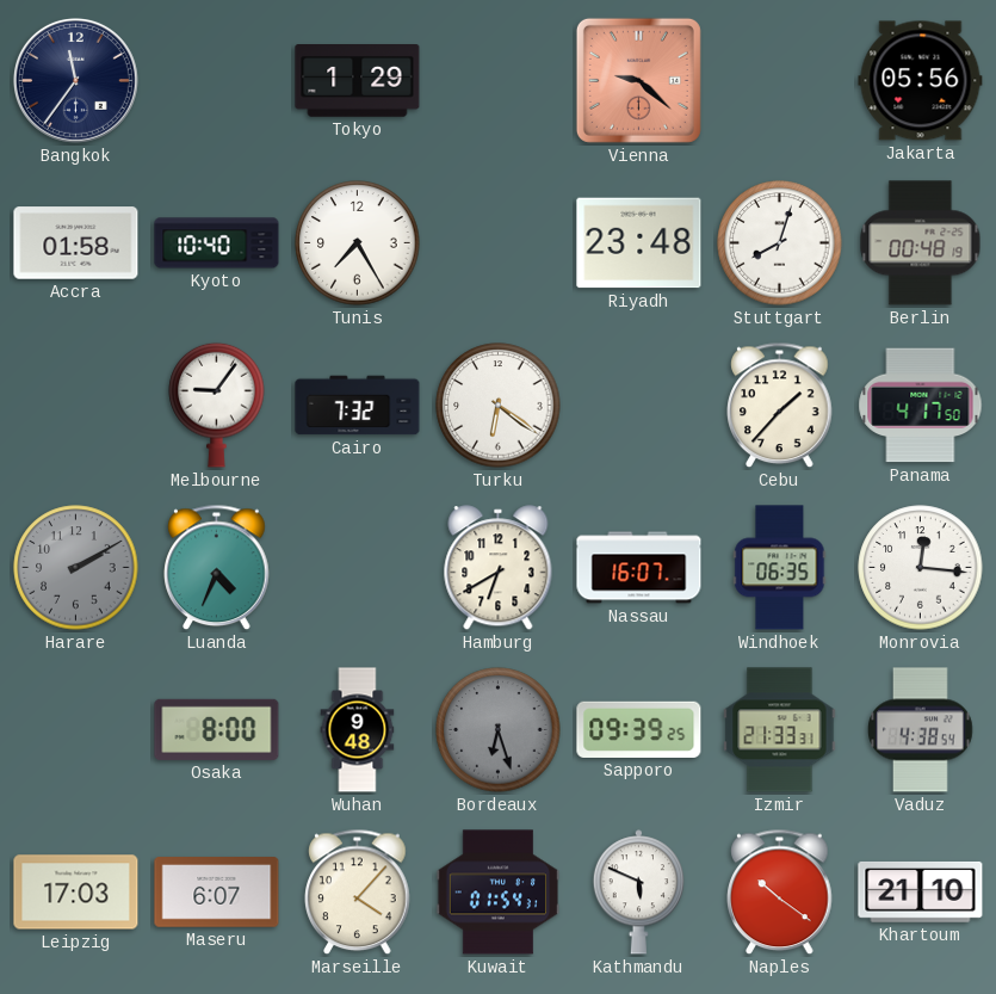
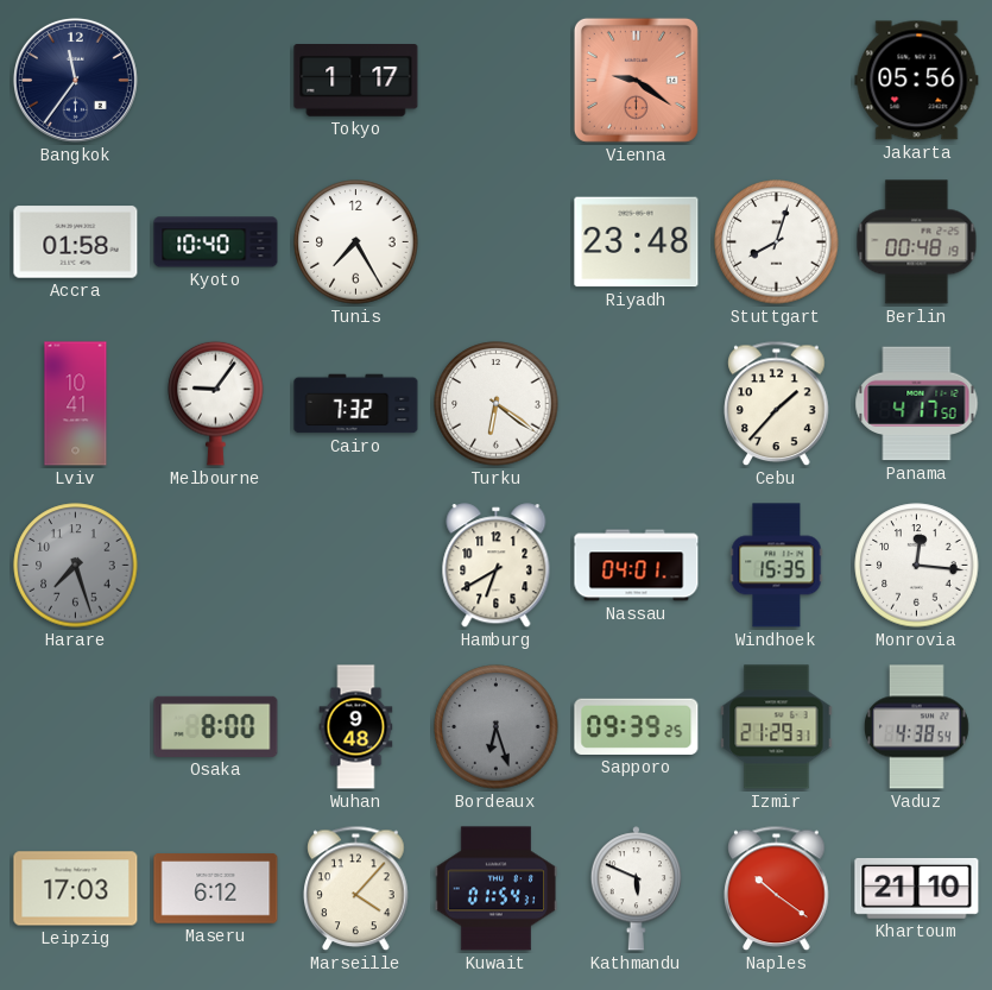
Tokyo: 1:29 -> 1:17
Vienna: 9:22 -> 9:21
Lviv: none -> 10:41
Harare: 2:10 -> 7:27
Luanda: 4:34 -> none
Nassau: 16:07 -> 04:01
Windhoek: 06:35 -> 15:35
Izmir: 21:33 -> 21:29
Maseru: 6:07 -> 6:12
